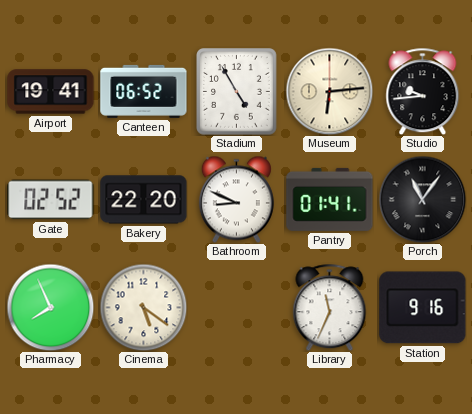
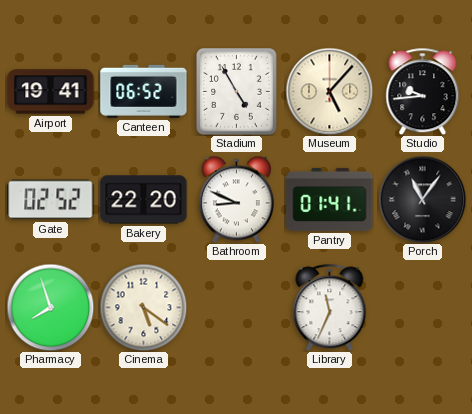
Museum: 6:14 -> 5:07
Pharmacy: 7:56 -> 7:57
Station: 9:16 -> none
